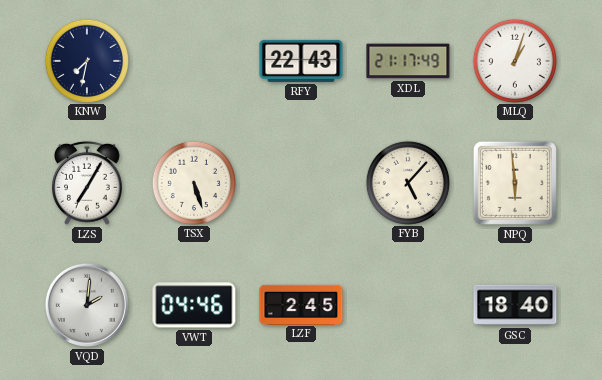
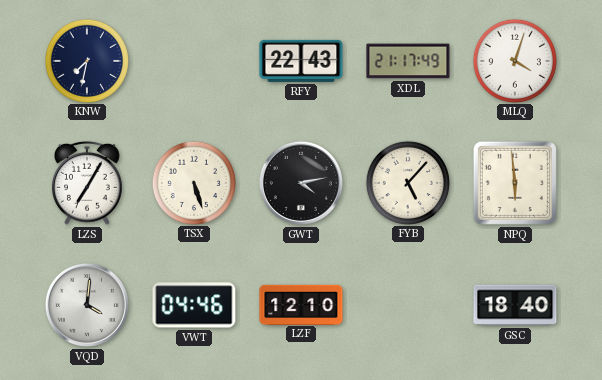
MLQ: 1:03 -> 4:03
GWT: none -> 4:13
VQD: 2:01 -> 4:01
LZF: 2:45 -> 12:10
